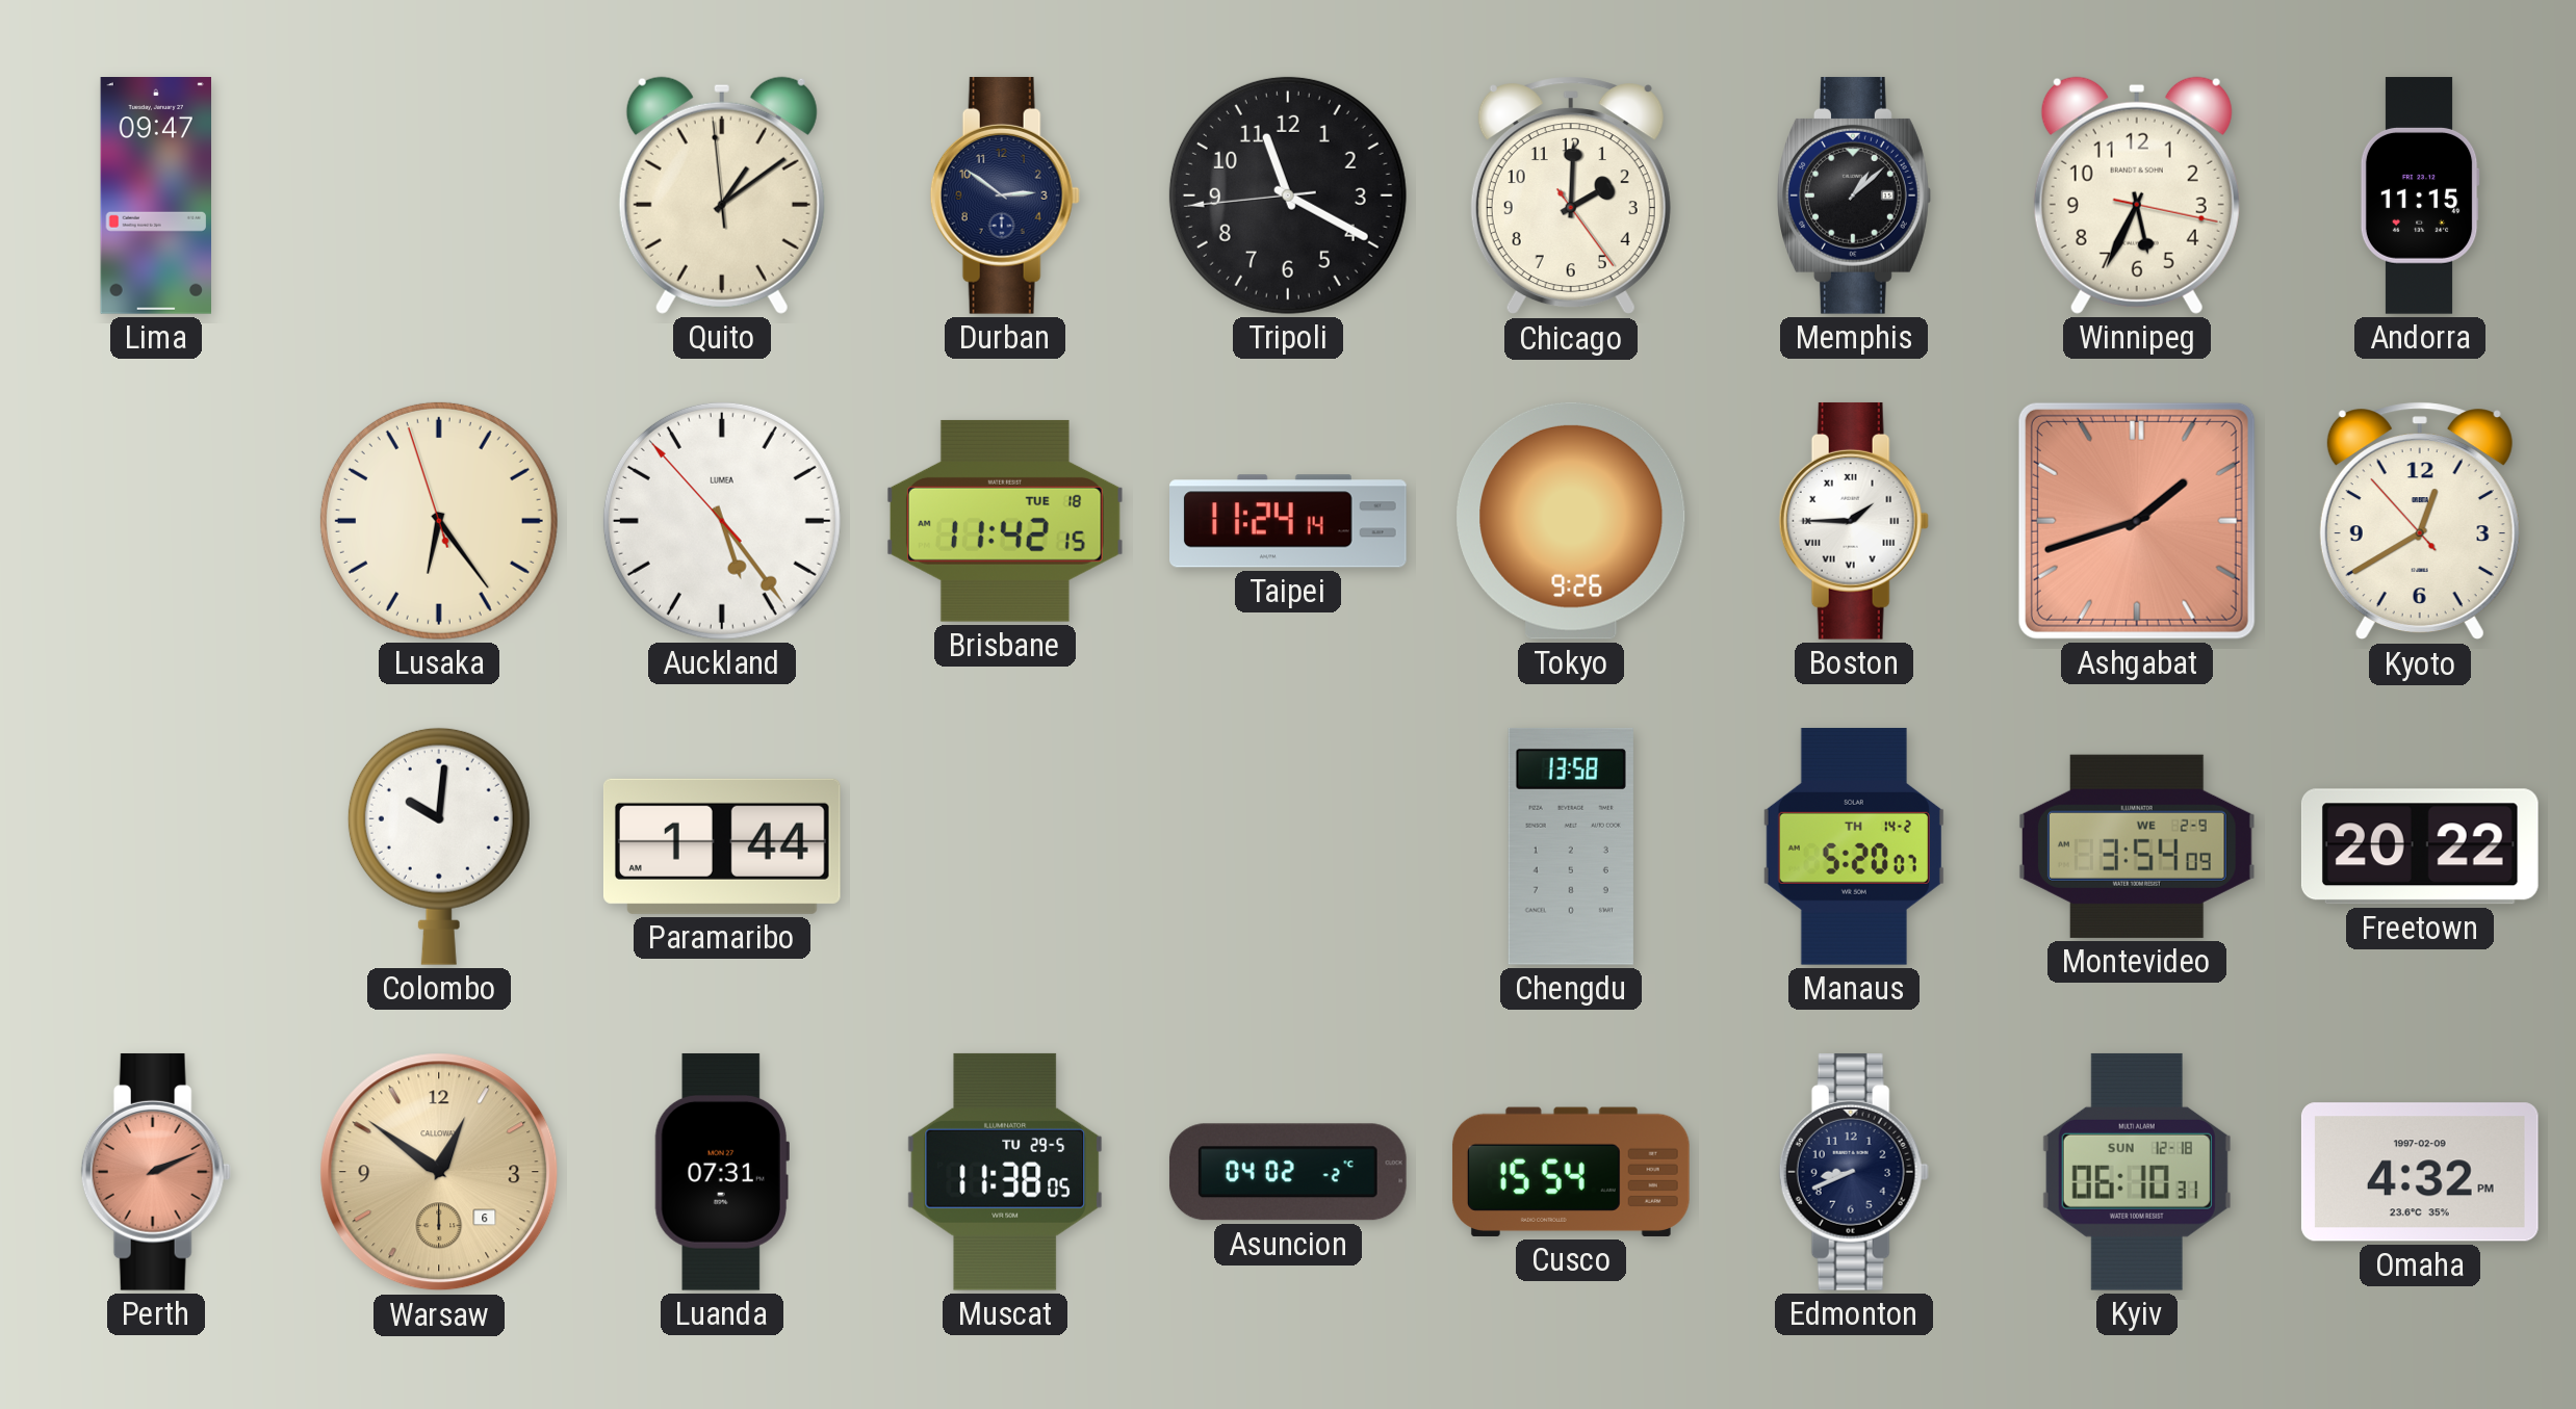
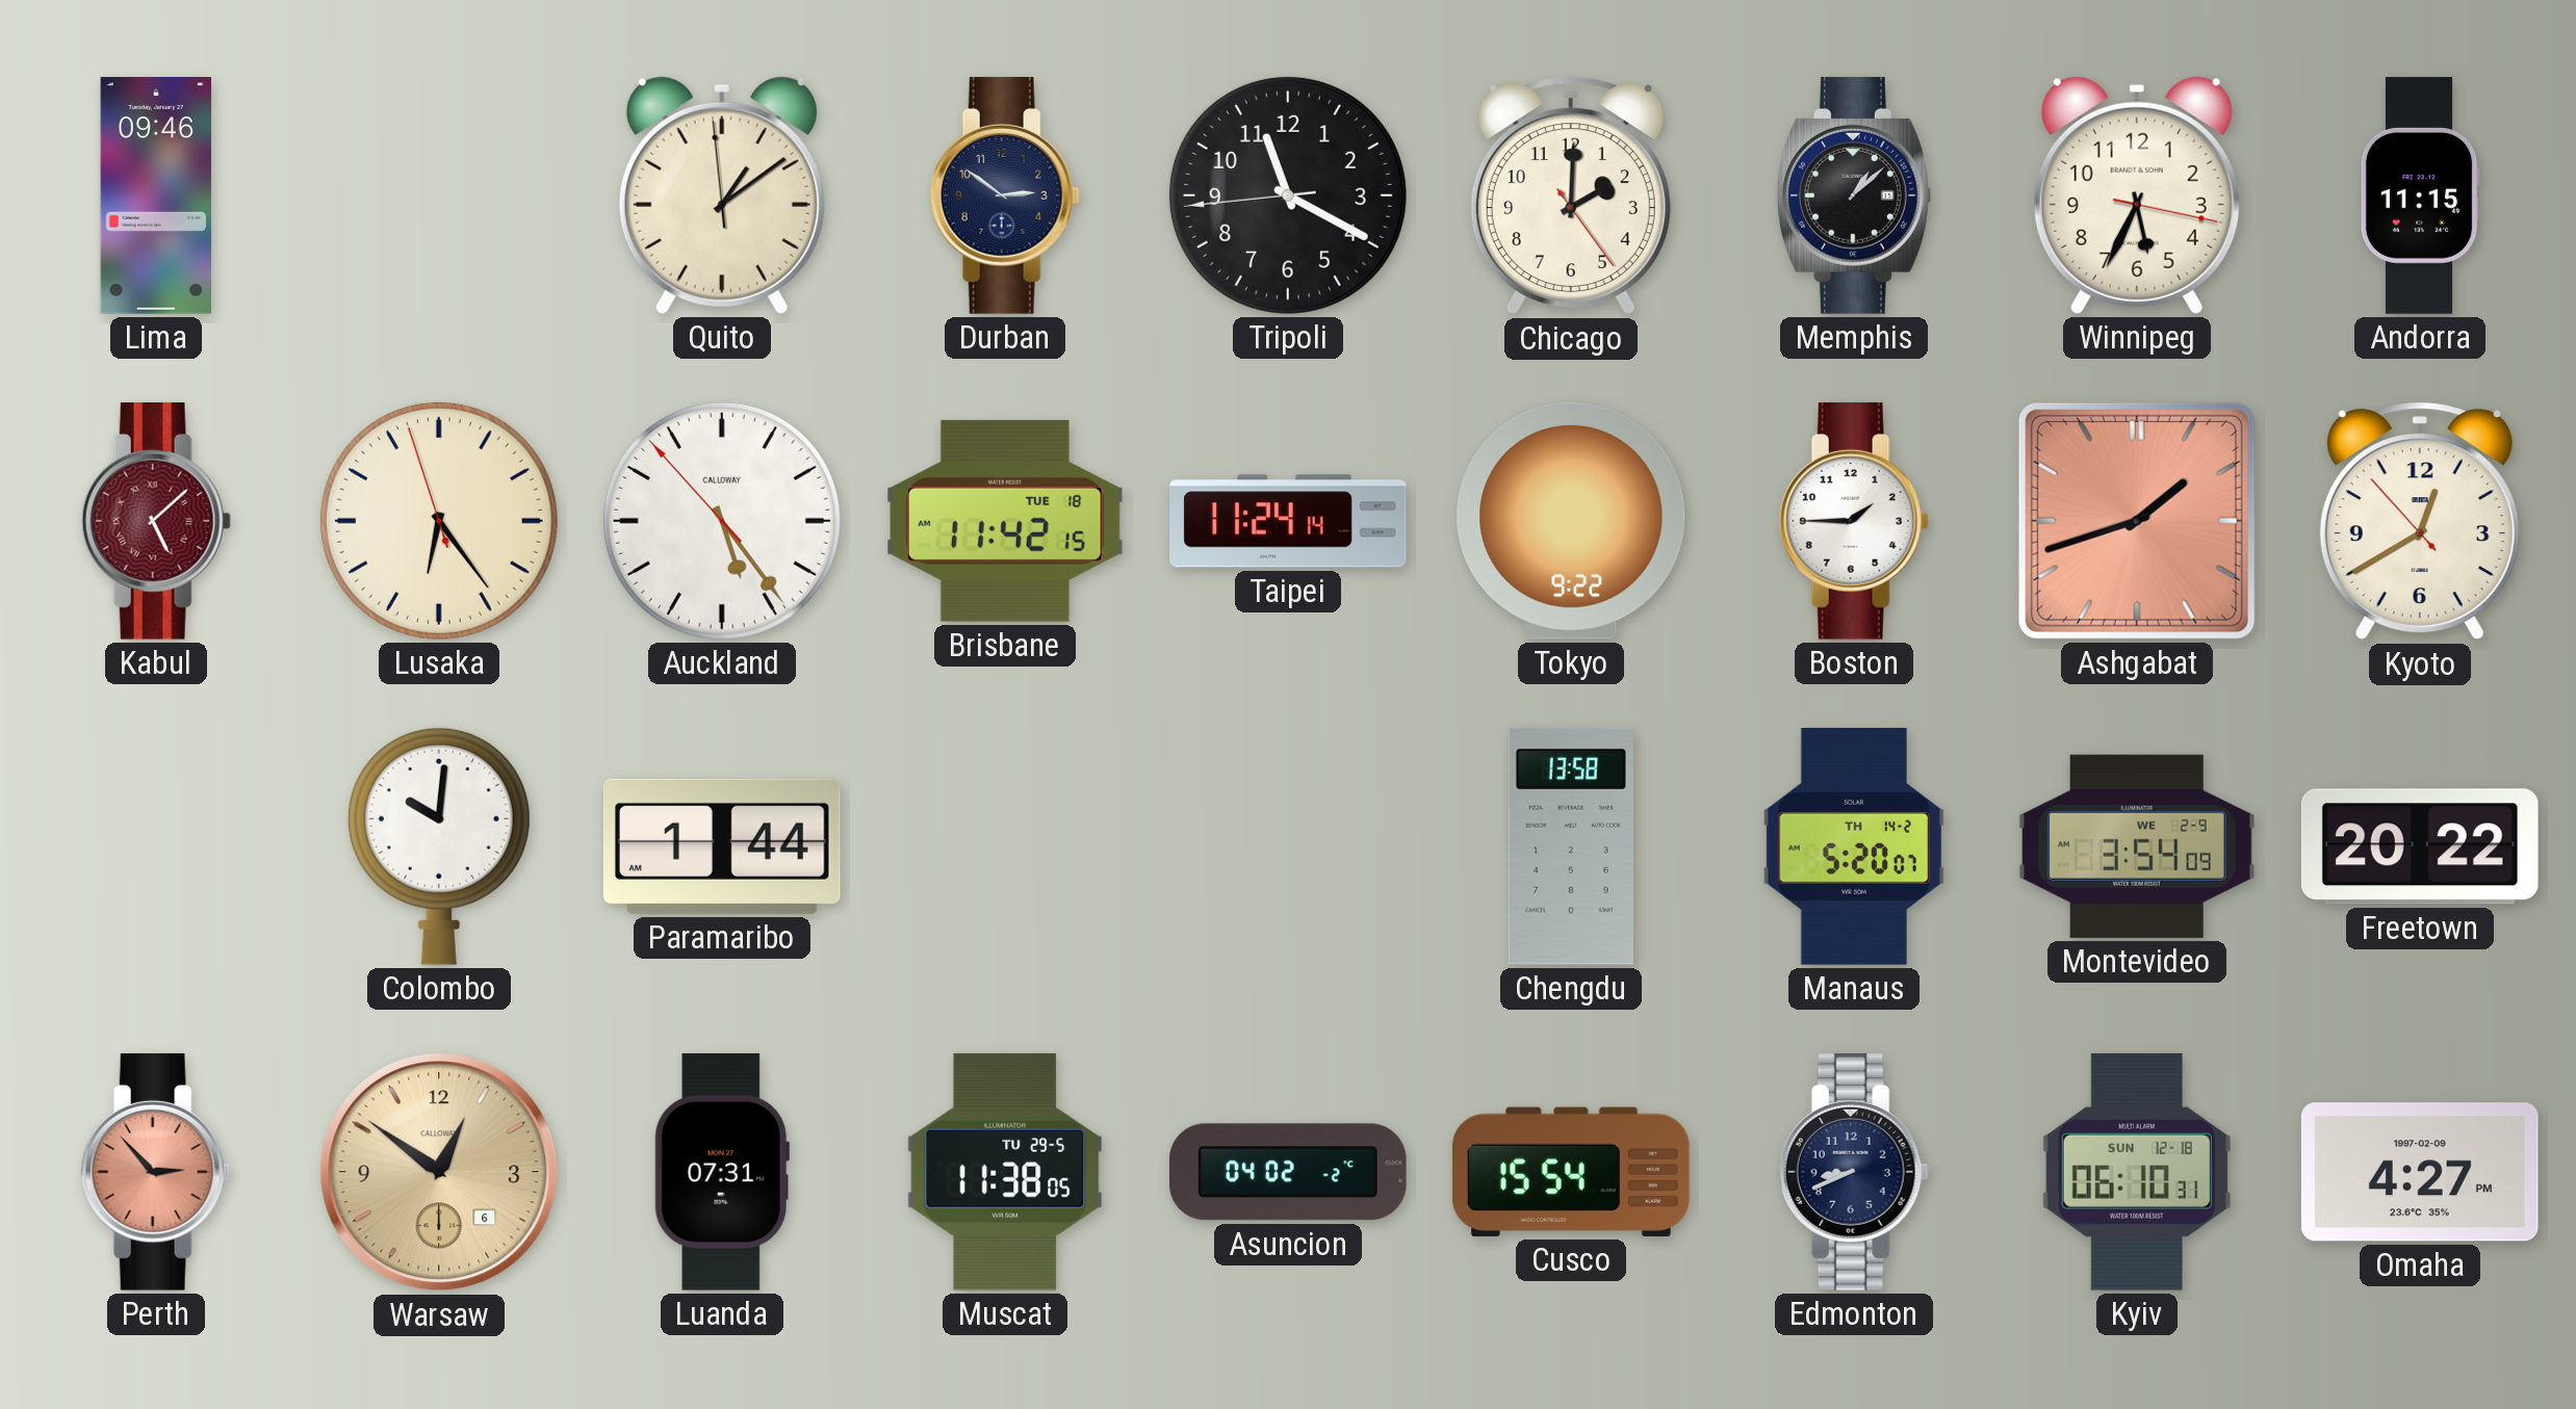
Lima: 09:47 -> 09:46
Kabul: none -> 5:08
Auckland brand: LUMEA -> CALLOWAY
Tokyo: 9:26 -> 9:22
Boston numerals: Roman -> Arabic
Perth: 2:11 -> 2:53
Omaha: 4:32 -> 4:27
